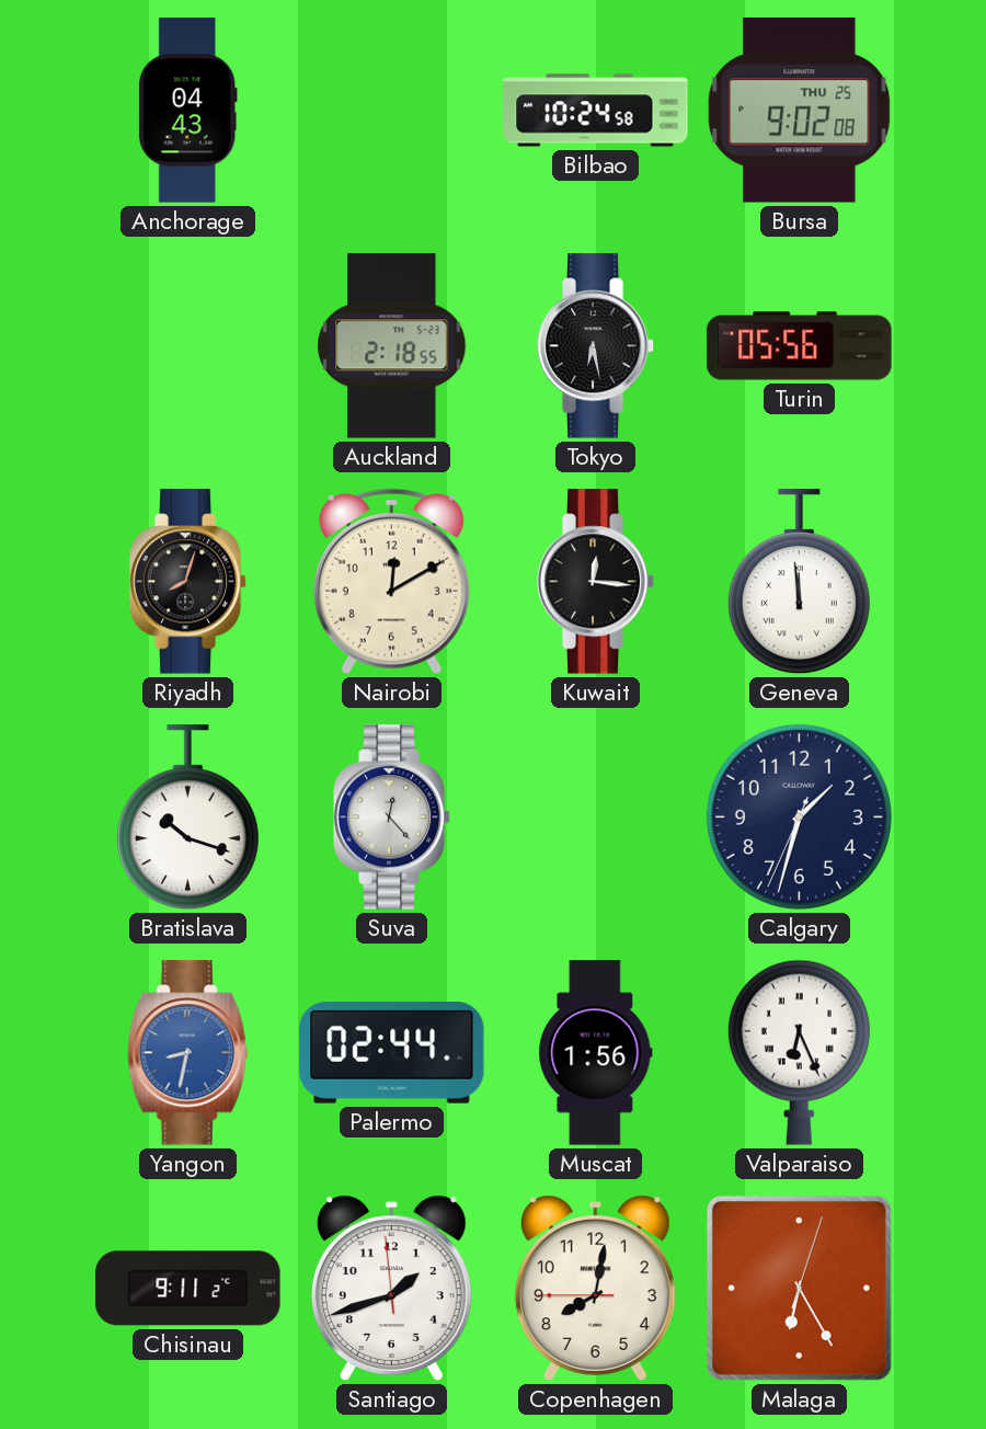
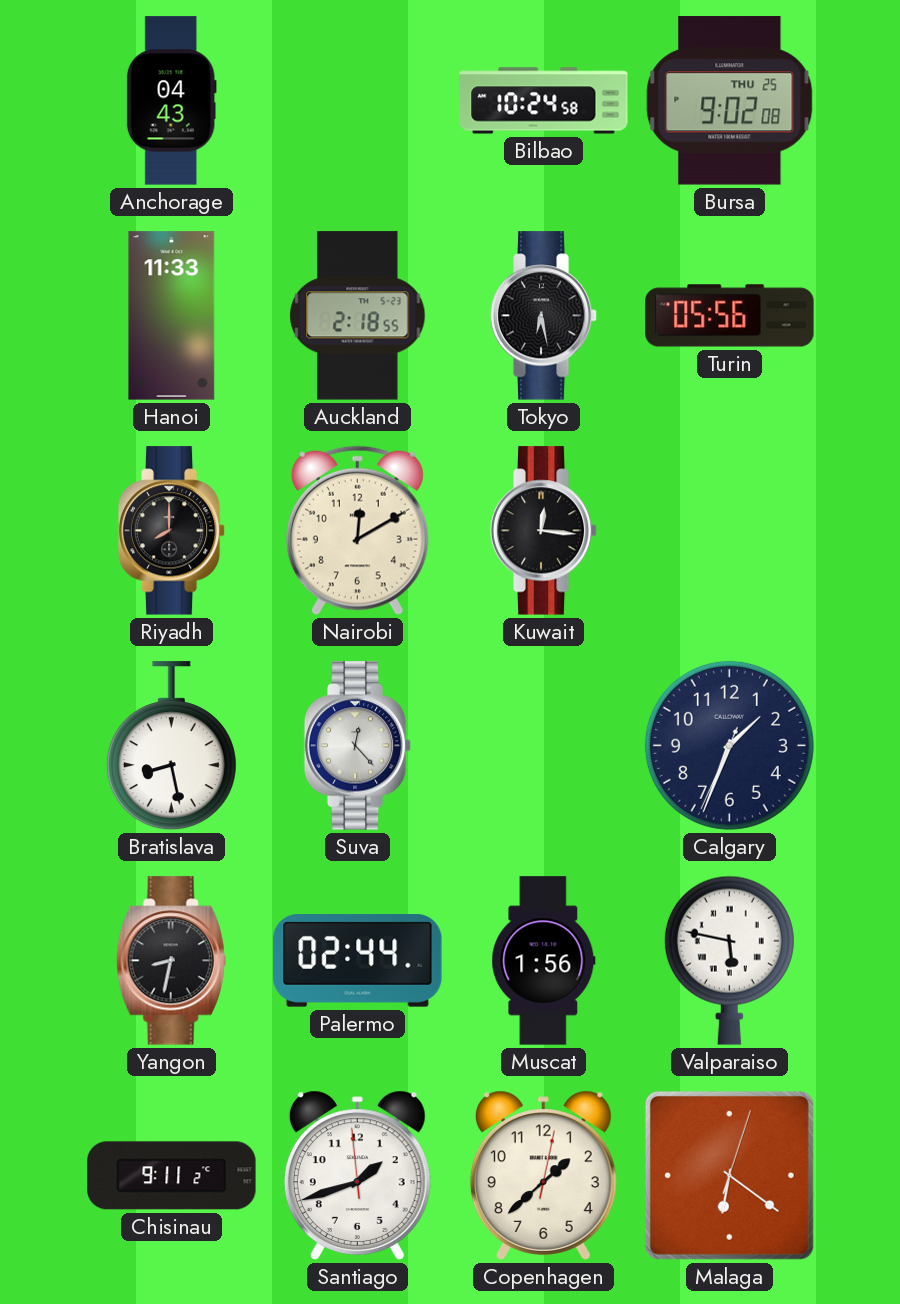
Hanoi: none -> 11:33
Riyadh: 8:03 -> 8:00
Geneva: 11:59 -> none
Bratislava: 10:18 -> 8:28
Calgary: 1:32 -> 1:33
Yangon dial: blue -> black
Valparaiso: 6:26 -> 5:47
Copenhagen: 8:01 -> 1:38
Malaga: 6:25 -> 6:21
